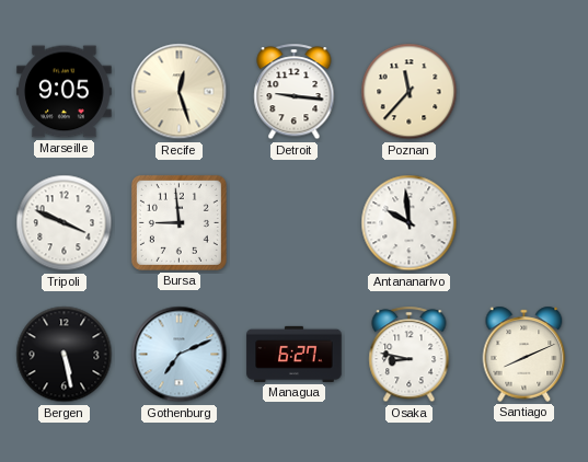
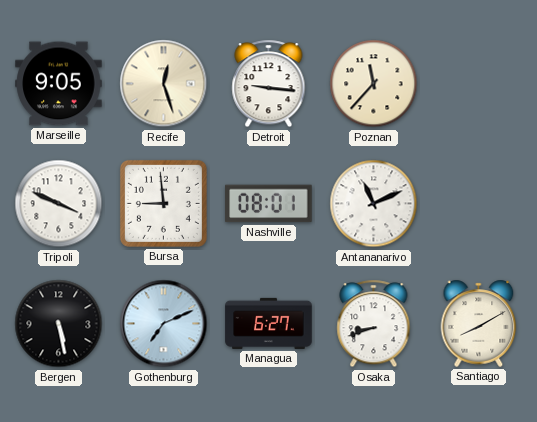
Nashville: none -> 08:01
Antananarivo: 9:59 -> 11:11
Osaka: 8:47 -> 8:42
Santiago: 8:11 -> 8:10
